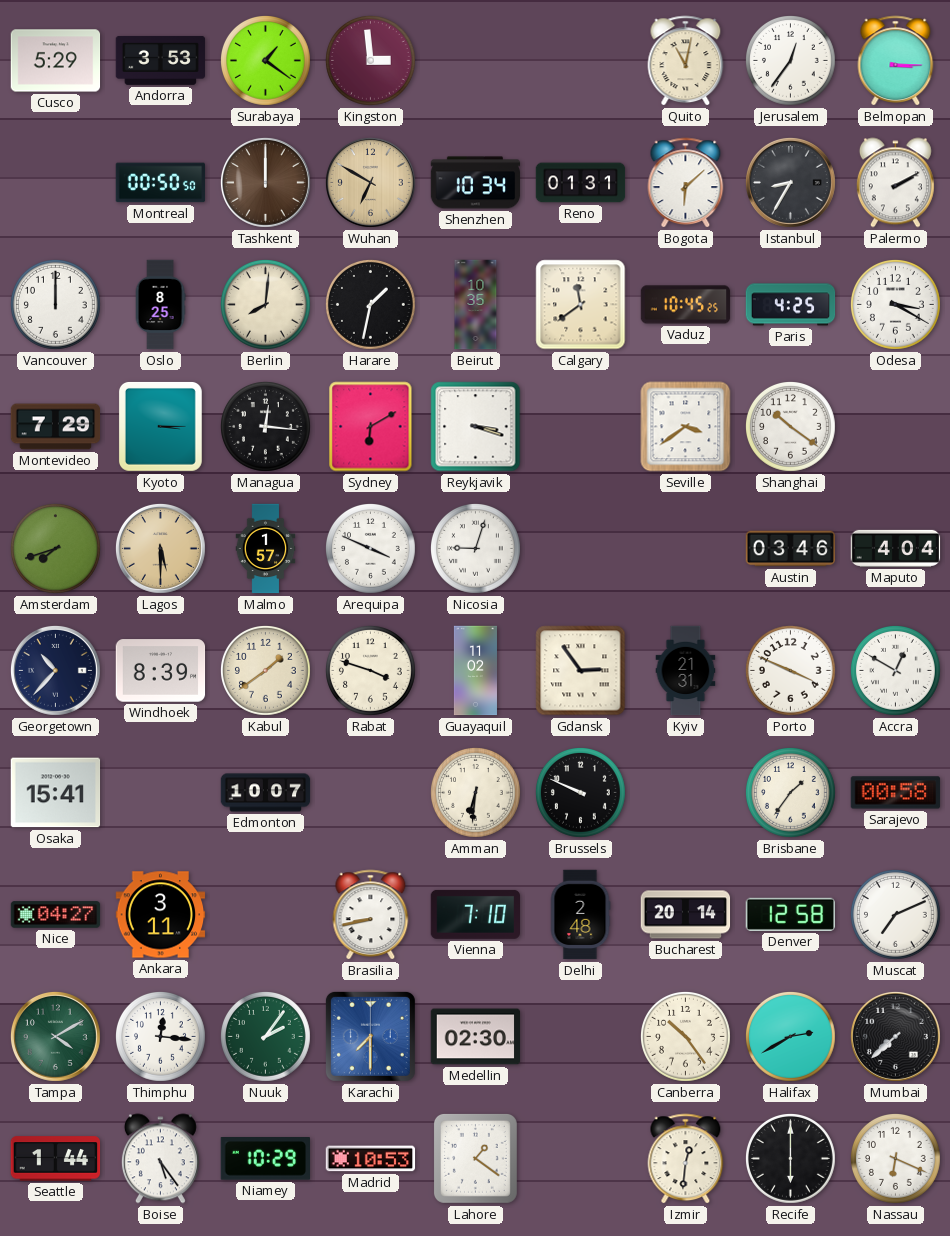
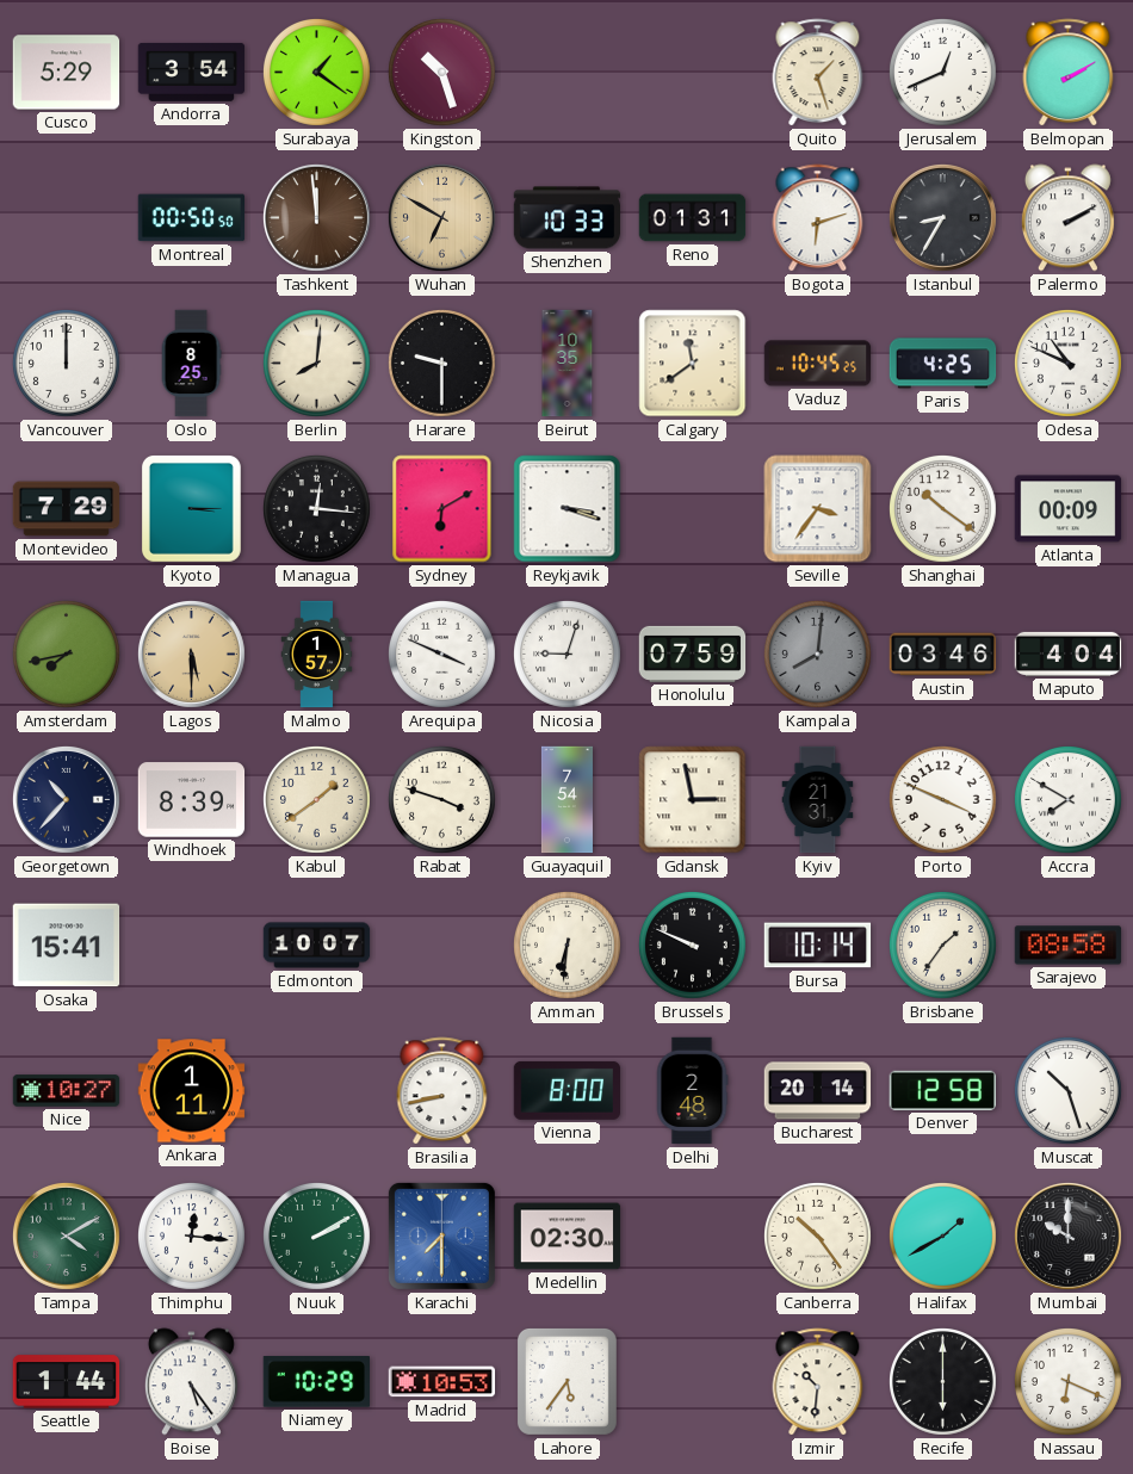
Andorra: 3:53 -> 3:54
Kingston: 2:59 -> 10:27
Quito: 11:02 -> 1:27
Jerusalem: 12:36 -> 12:41
Belmopan: 3:15 -> 2:10
Tashkent: 12:00 -> 11:59
Shenzhen: 10:34 -> 10:33
Bogota: 6:08 -> 6:12
Harare: 1:32 -> 9:30
Odesa: 3:20 -> 10:49
Seville: 3:39 -> 3:36
Atlanta: none -> 00:09
Amsterdam: 7:42 -> 7:43
Honolulu: none -> 07:59
Kampala: none -> 8:01
Guayaquil: 11:02 -> 7:54
Gdansk: 2:54 -> 2:58
Accra: 12:50 -> 7:50
Bursa: none -> 10:14
Sarajevo: 00:58 -> 08:58
Nice: 04:27 -> 10:27
Ankara: 3:11 -> 1:11
Vienna: 7:10 -> 8:00
Muscat: 7:11 -> 10:27
Nuuk: 2:06 -> 2:10
Halifax: 2:40 -> 1:40
Mumbai: 7:38 -> 10:00
Lahore: 1:21 -> 5:36
Izmir: 12:31 -> 10:31
